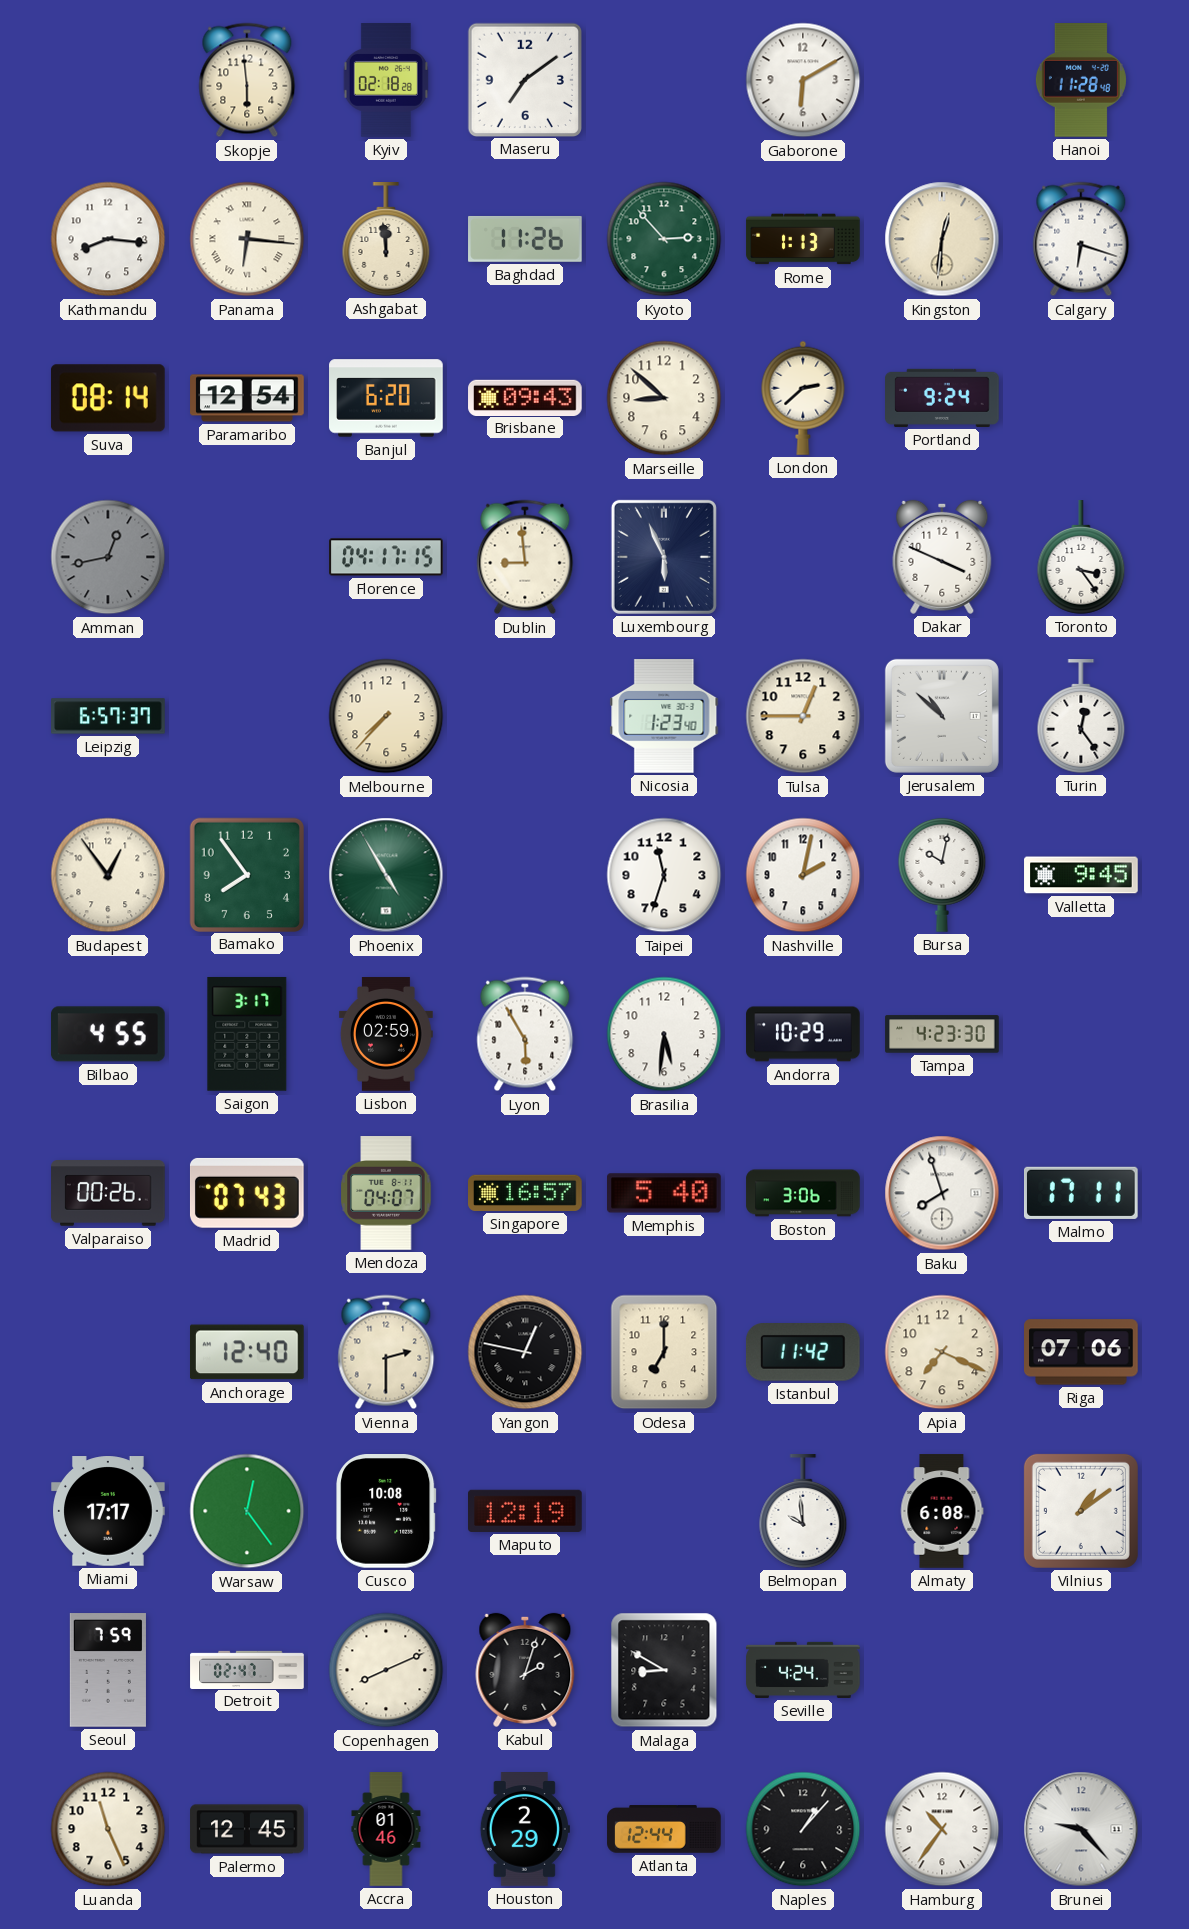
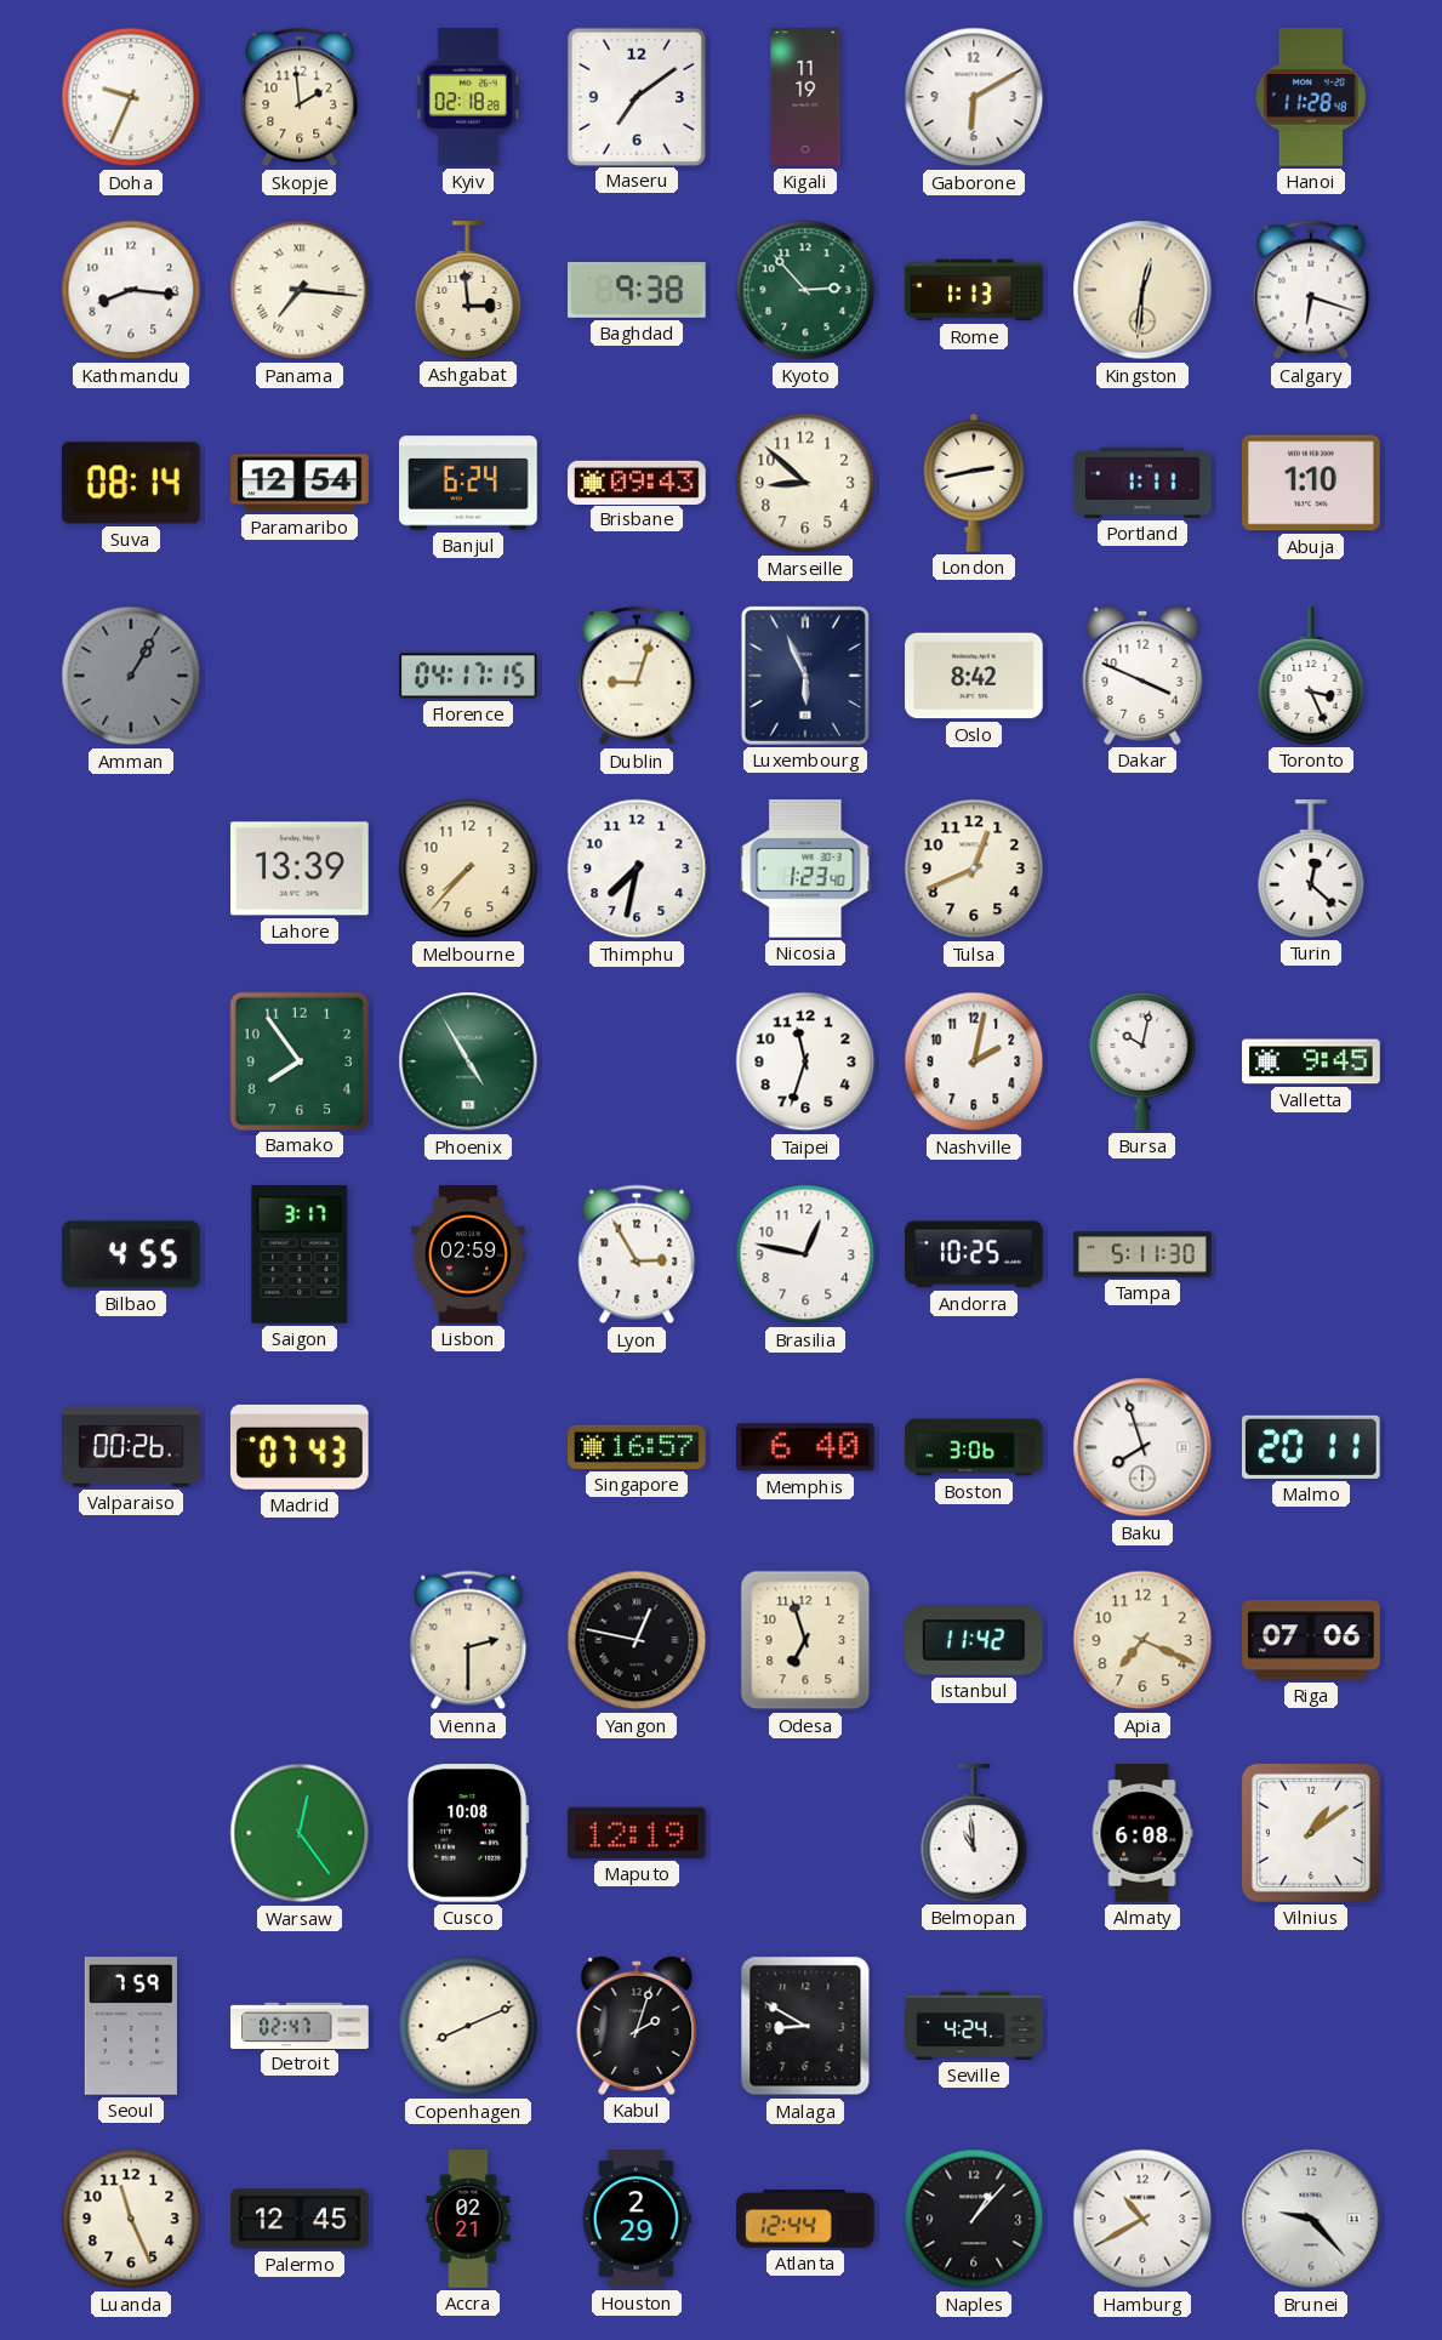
Doha: none -> 9:34
Skopje: 5:59 -> 1:59
Kigali: none -> 11:19
Panama: 6:16 -> 7:16
Ashgabat: 11:59 -> 2:59
Baghdad: 11:26 -> 9:38
Banjul: 6:20 -> 6:24
London: 2:38 -> 2:43
Portland: 9:24 -> 1:11
Abuja: none -> 1:10
Amman: 12:43 -> 1:05
Dublin: 8:59 -> 9:03
Oslo: none -> 8:42
Toronto: 3:24 -> 3:26
Leipzig: 6:57 -> none
Lahore: none -> 13:39
Thimphu: none -> 7:32
Tulsa: 12:45 -> 12:41
Jerusalem: 10:52 -> none
Turin: 12:24 -> 12:22
Budapest: 12:54 -> none
Lyon: 5:55 -> 2:55
Brasilia: 5:31 -> 12:47
Andorra: 10:29 -> 10:25
Tampa: 4:23 -> 5:11
Mendoza: 04:07 -> none
Memphis: 5:40 -> 6:40
Malmo: 17:11 -> 20:11
Anchorage: 12:40 -> none
Odesa: 7:00 -> 6:57
Miami: 17:17 -> none
Belmopan: 9:59 -> 10:59
Accra: 01:46 -> 02:21
Hamburg: 10:36 -> 10:40
